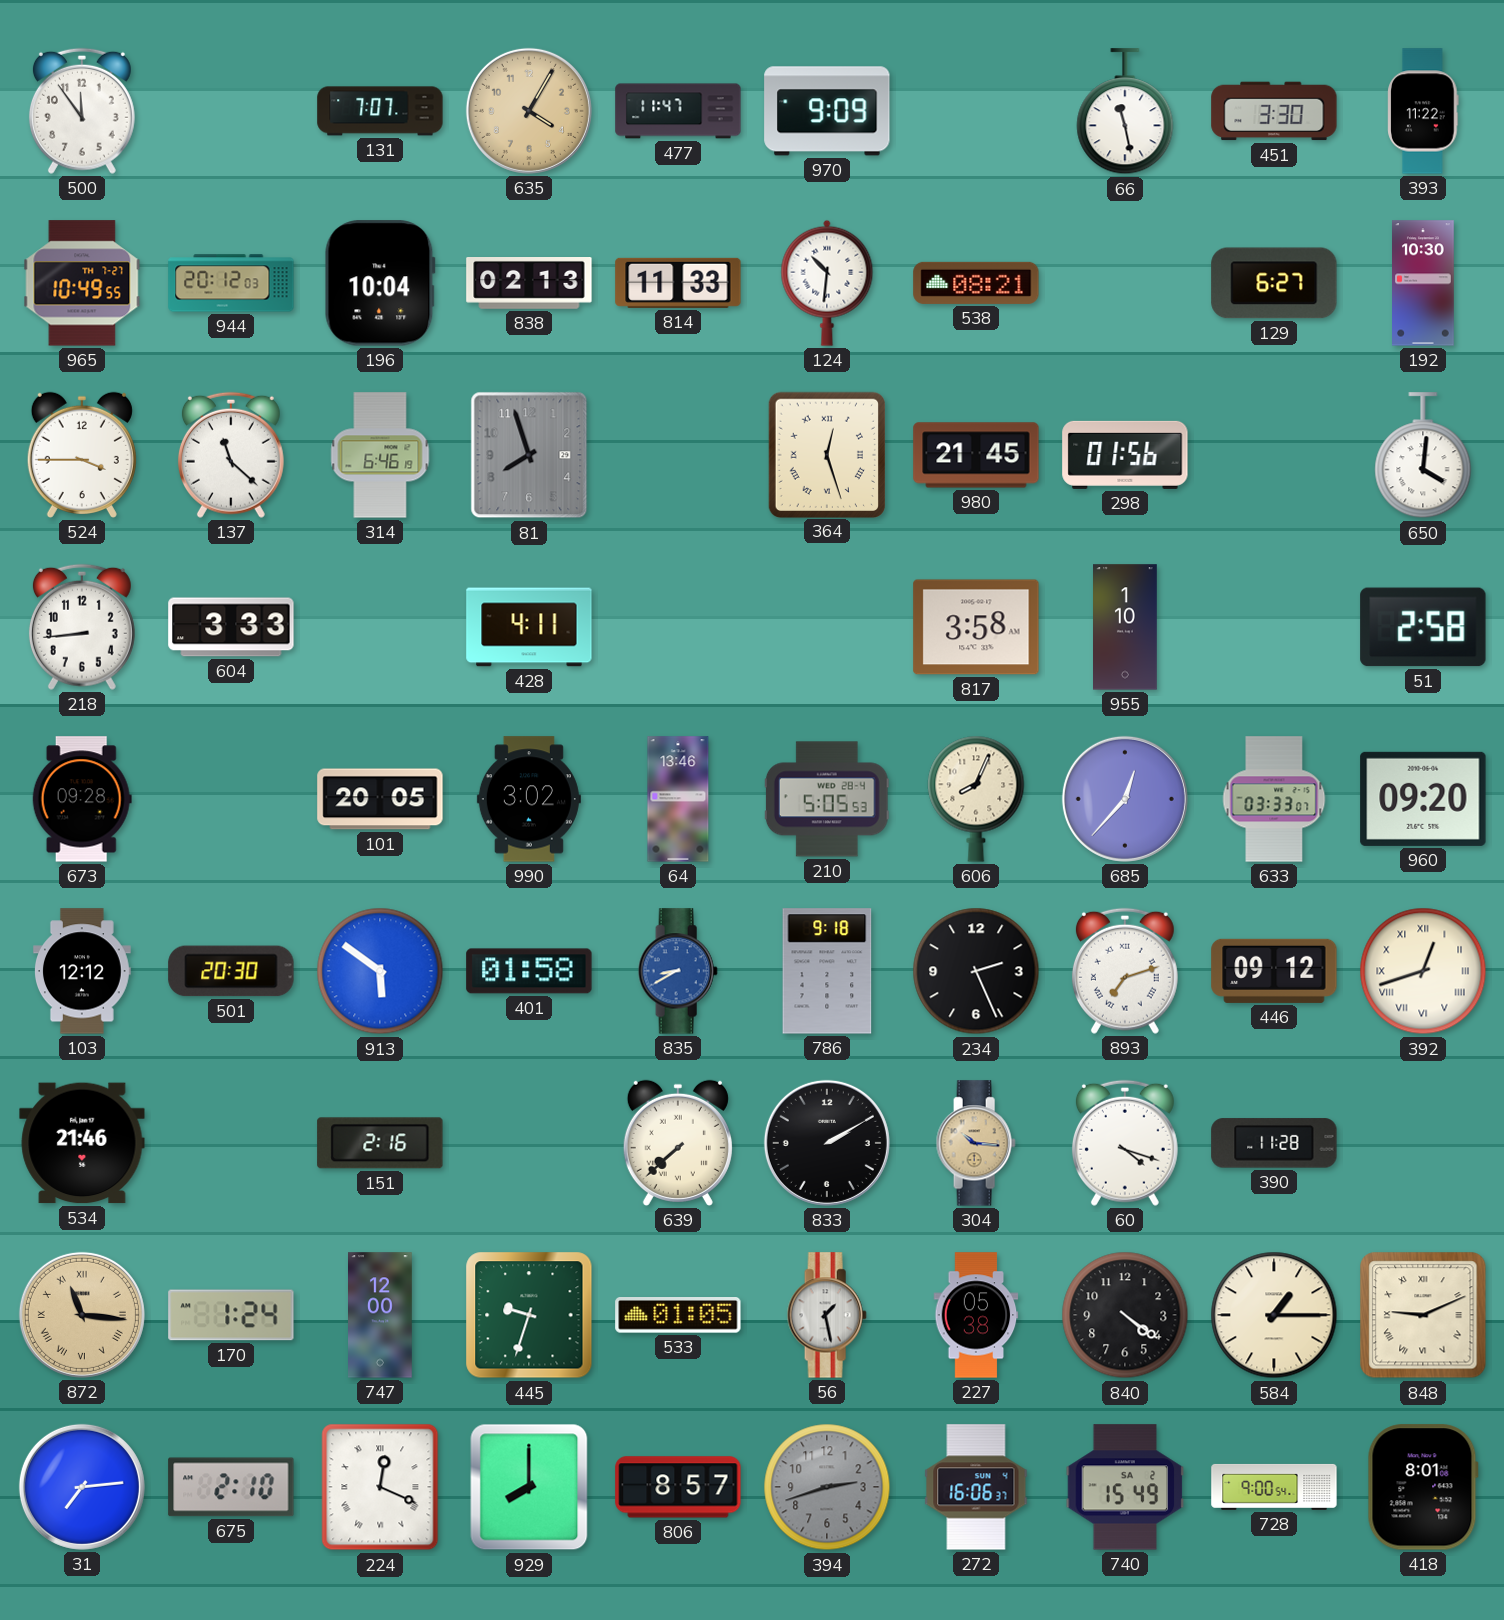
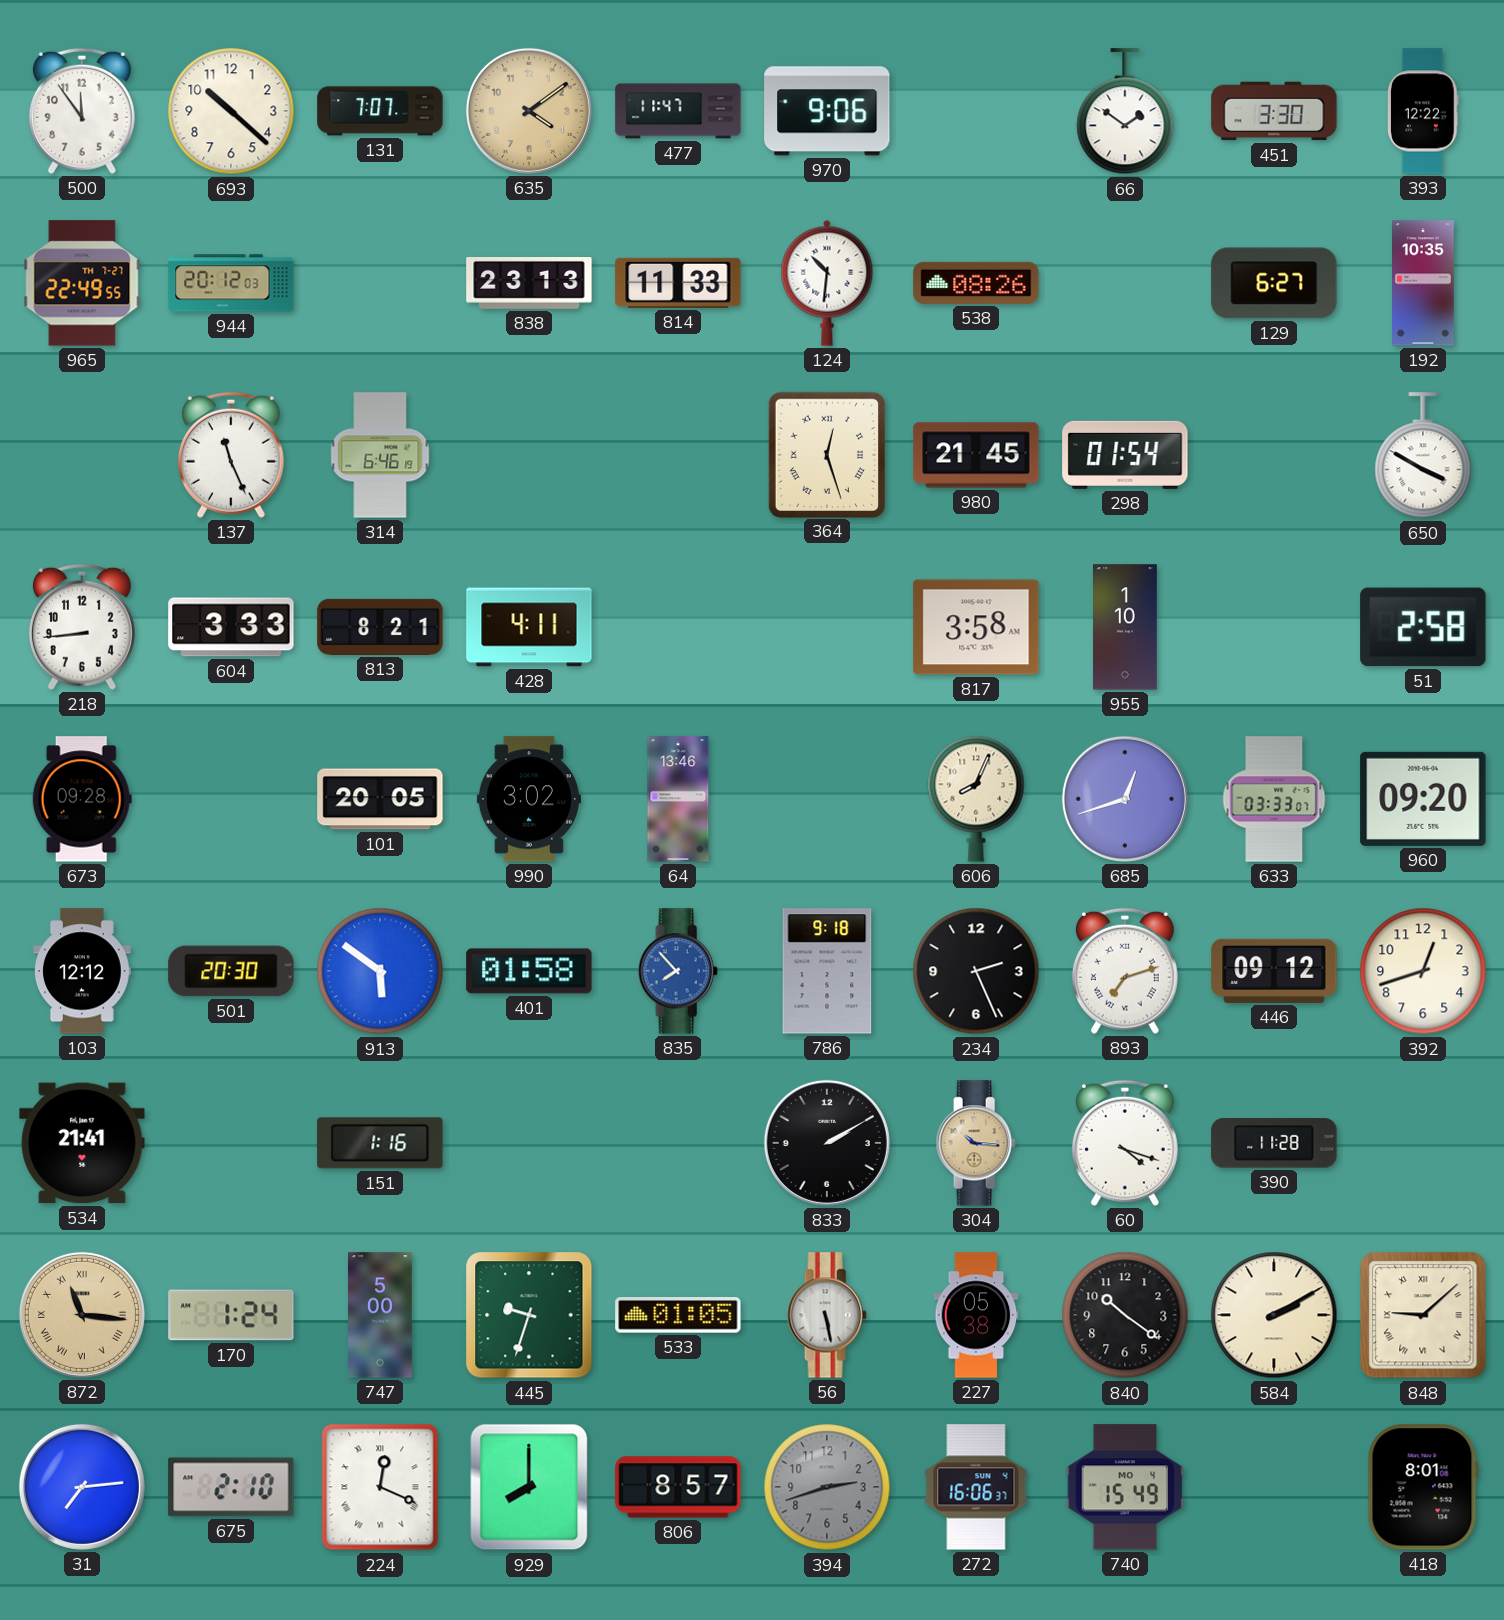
693: none -> 10:22
635: 4:05 -> 4:09
970: 9:09 -> 9:06
66: 11:28 -> 1:51
393: 11:22 -> 12:22
965: 10:49 -> 22:49
196: 10:04 -> none
838: 02:13 -> 23:13
538: 08:21 -> 08:26
192: 10:30 -> 10:35
524: 3:45 -> none
137: 11:22 -> 11:26
81: 7:57 -> none
298: 01:56 -> 01:54
650: 4:01 -> 3:50
813: none -> 8:21
210: 5:05 -> none
685: 12:37 -> 12:42
835: 8:40 -> 7:53
392 numerals: Roman -> Arabic
534: 21:46 -> 21:41
151: 2:16 -> 1:16
639: 7:38 -> none
747: 12:00 -> 5:00
56: 1:28 -> 5:28
840: 4:21 -> 10:21
584: 1:15 -> 2:10
848: 9:11 -> 9:08
740 date: SA 2 -> MO 4
728: 9:00 -> none
